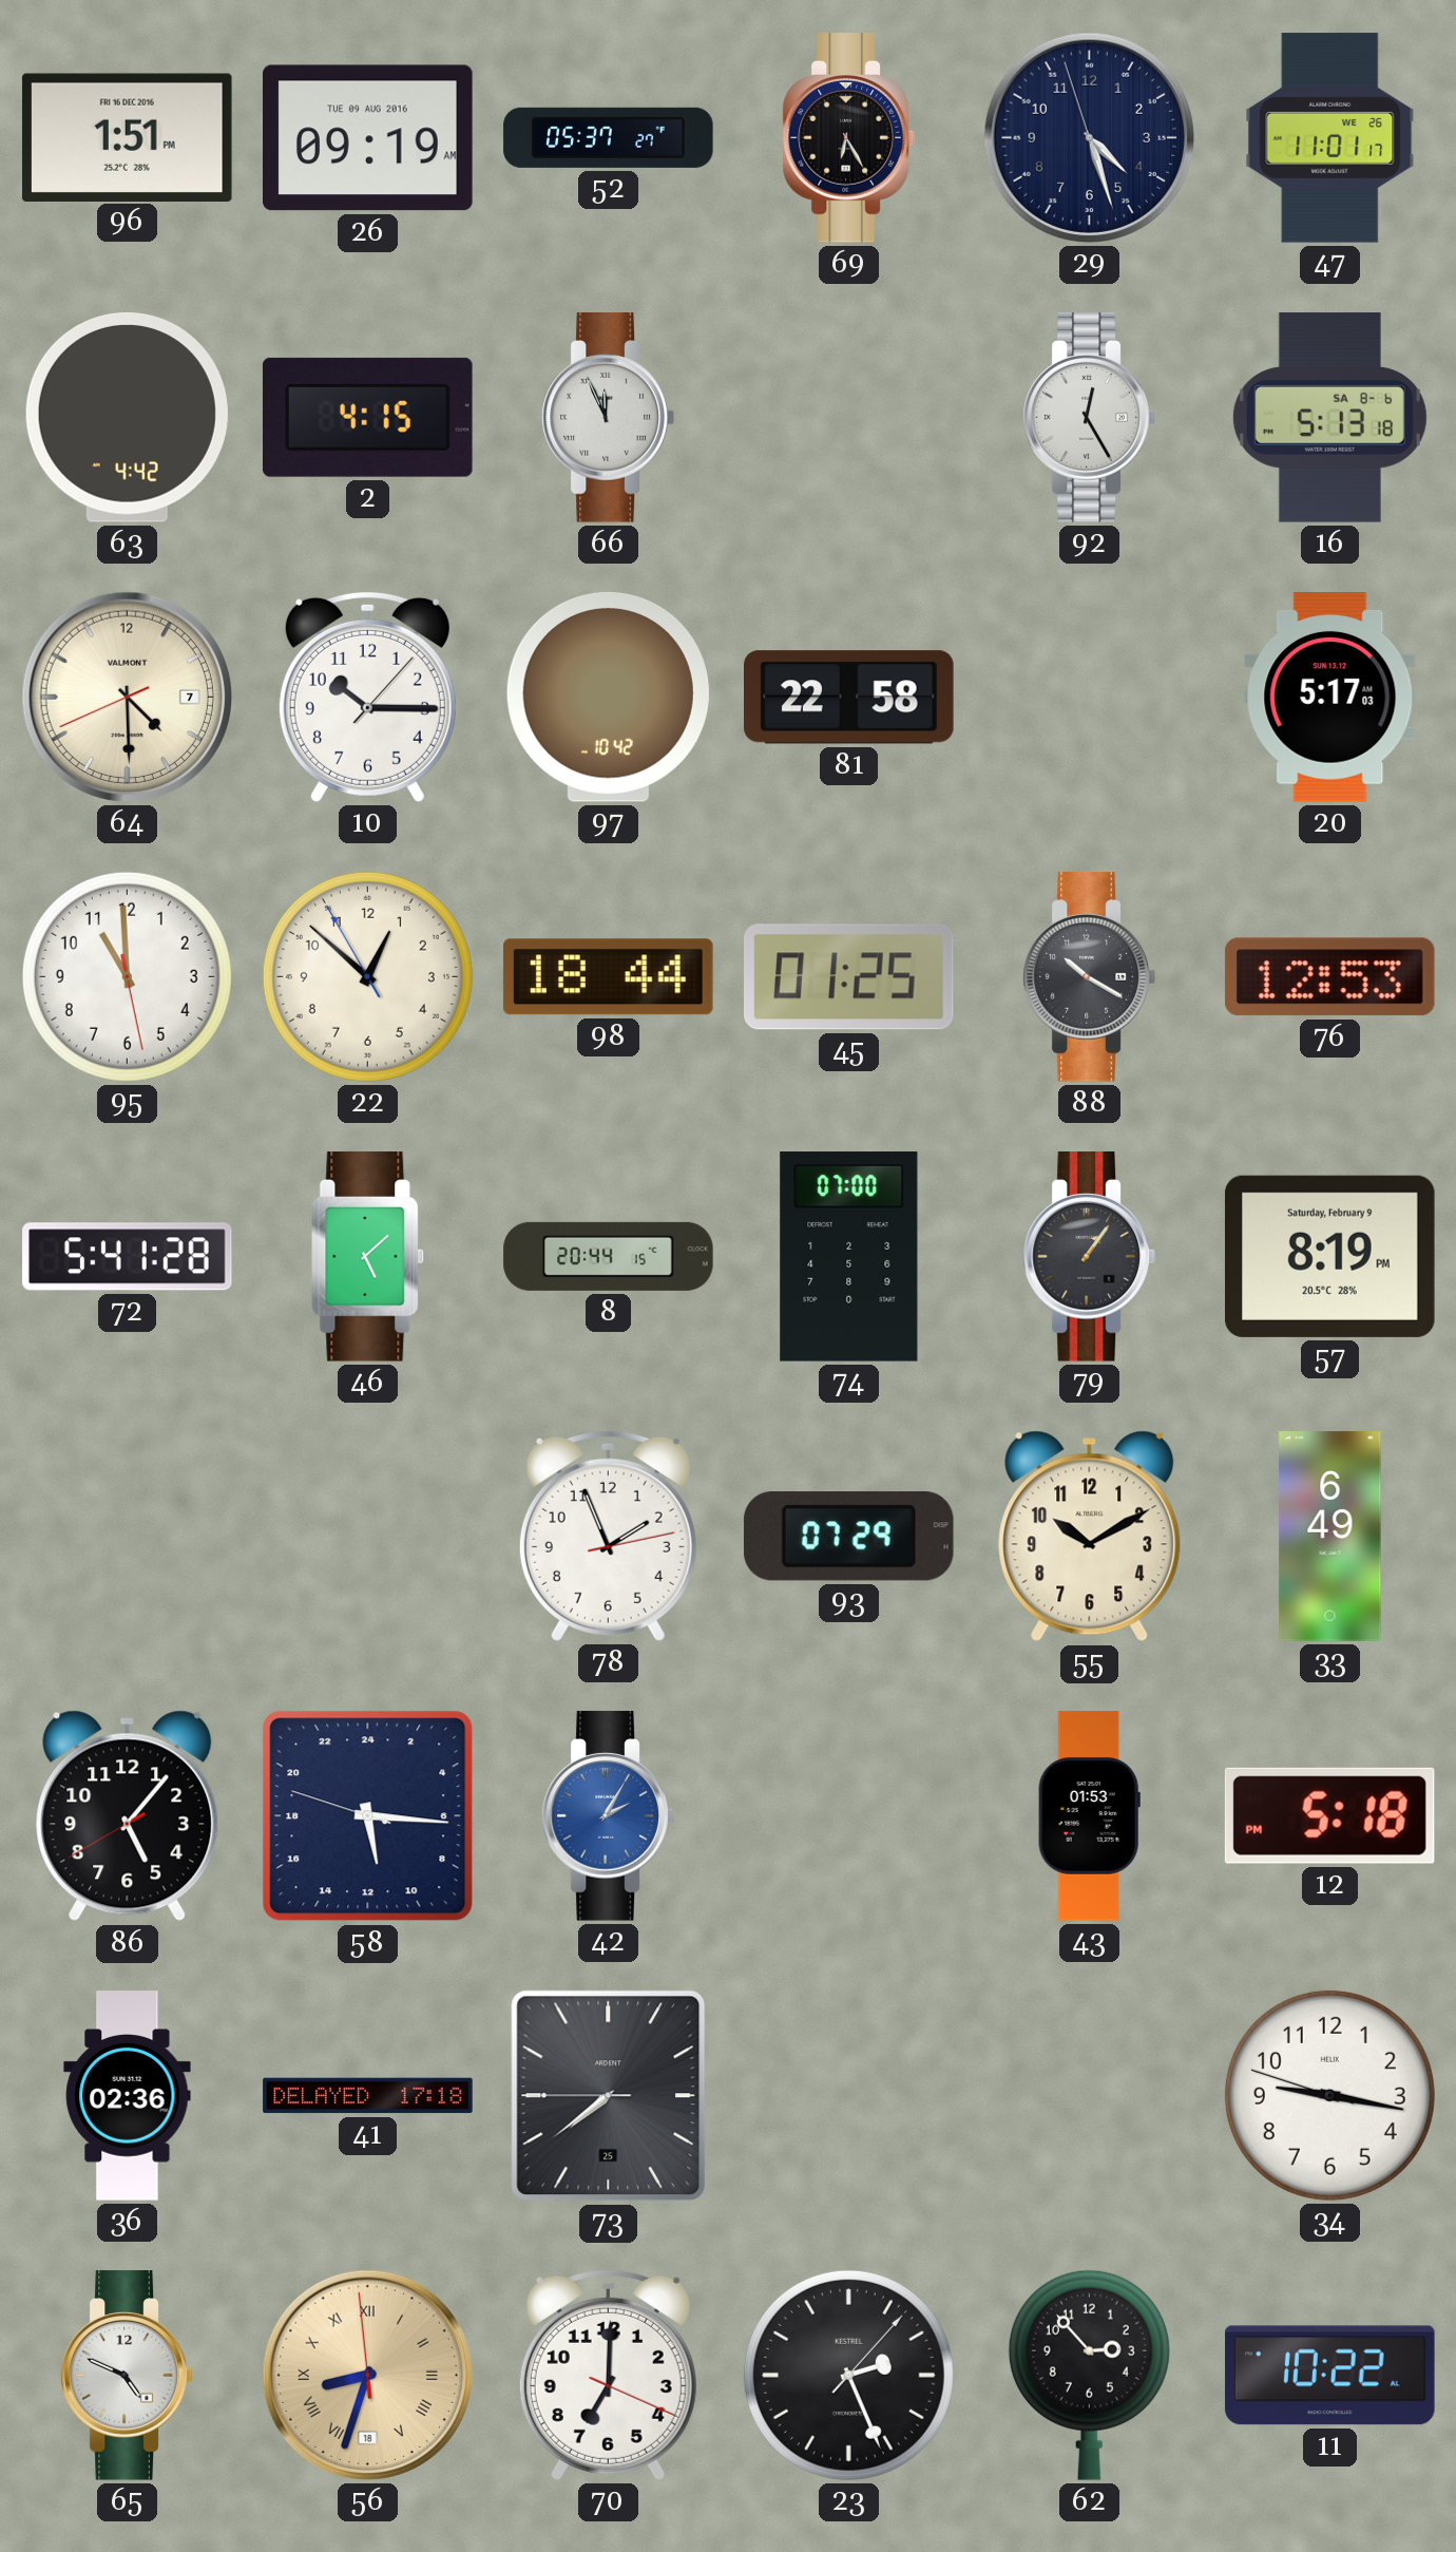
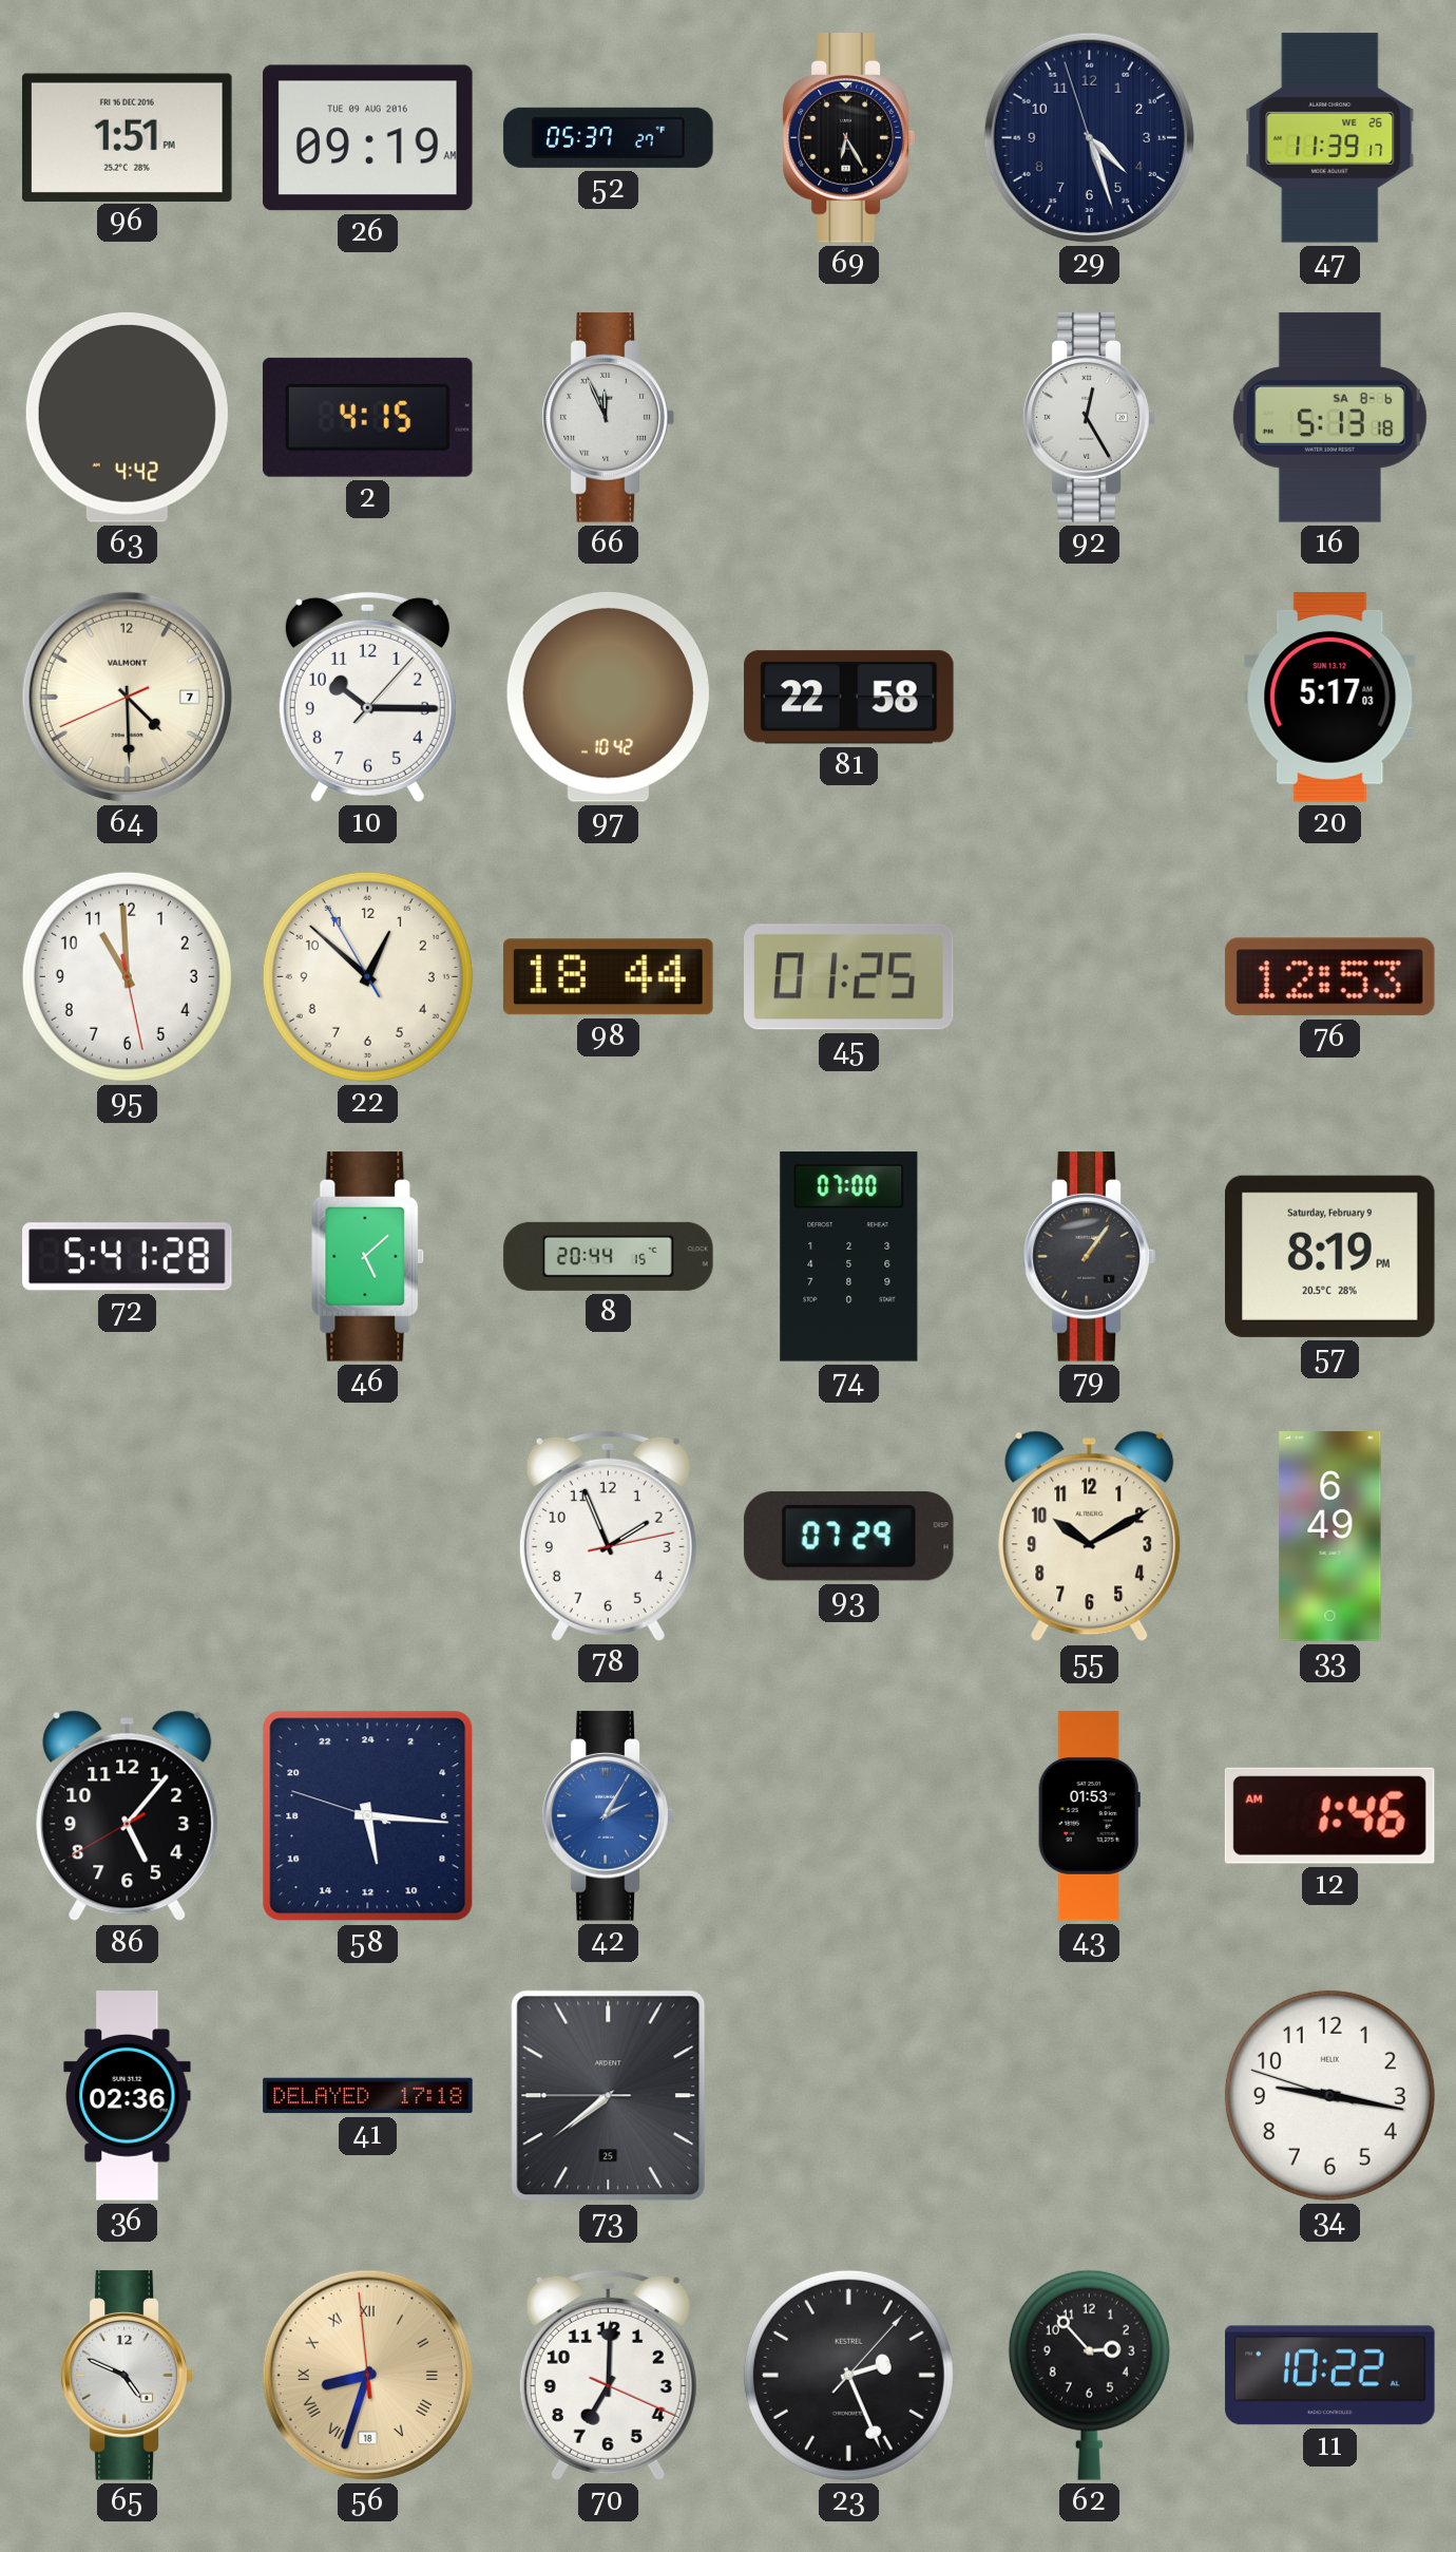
47: 11:01 -> 11:39
88: 10:20 -> none
12: 5:18 -> 1:46
